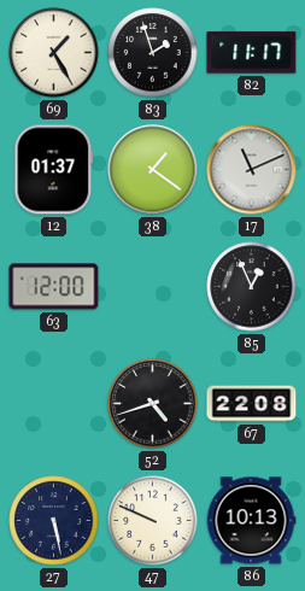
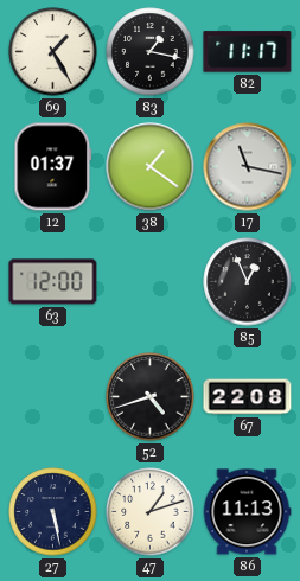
83: 1:57 -> 1:17
17: 11:11 -> 11:17
47: 9:49 -> 1:12
86: 10:13 -> 11:13
